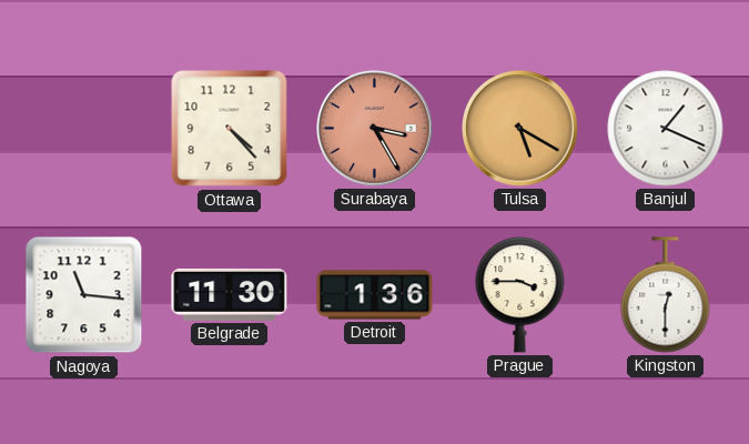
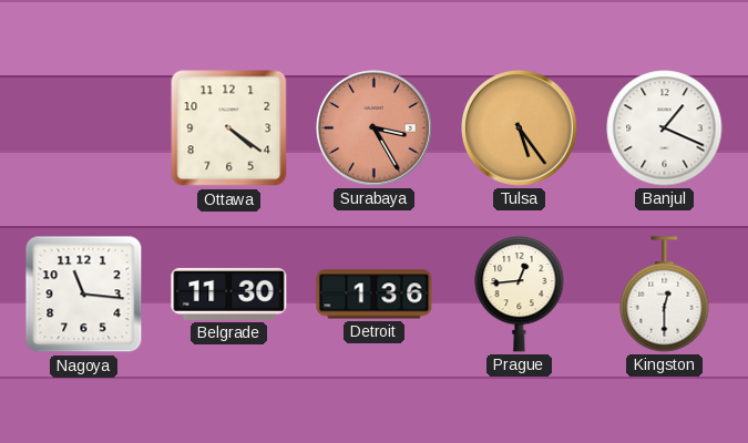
Ottawa: 4:23 -> 4:21
Tulsa: 5:20 -> 5:24
Prague: 3:45 -> 12:44
